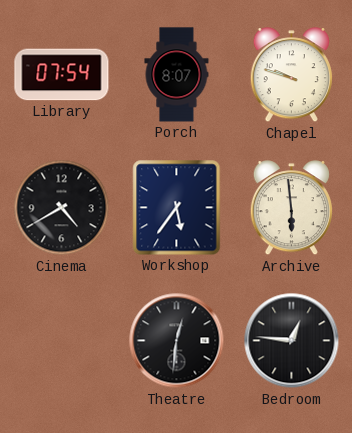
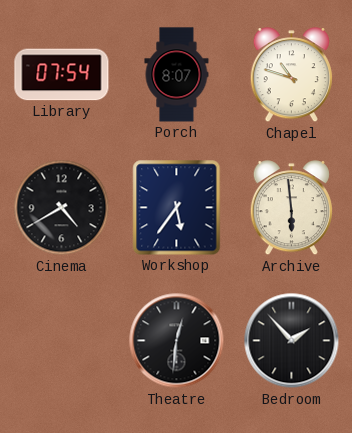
Chapel: 9:48 -> 10:48
Bedroom: 12:46 -> 1:53
